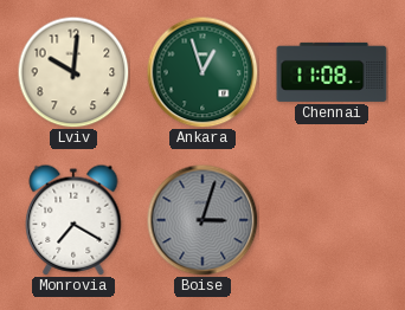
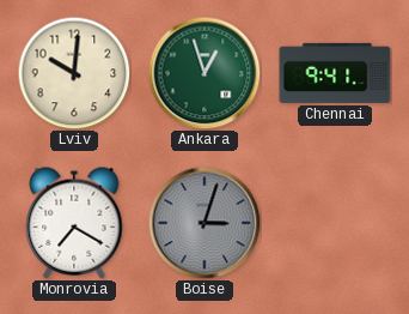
Chennai: 11:08 -> 9:41
